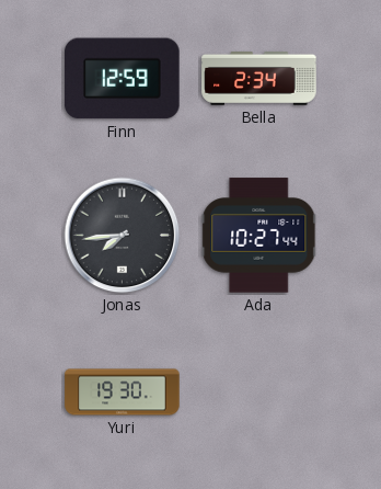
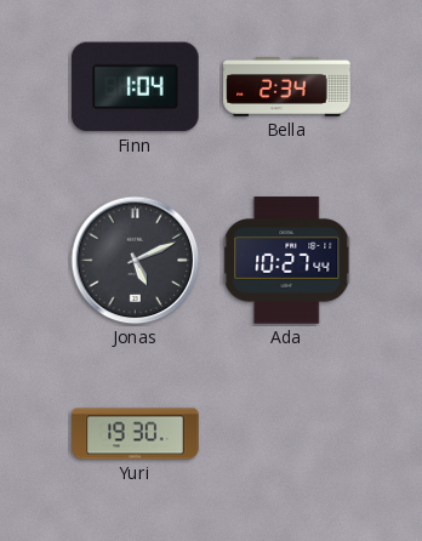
Finn: 12:59 -> 1:04
Jonas: 7:44 -> 5:11
